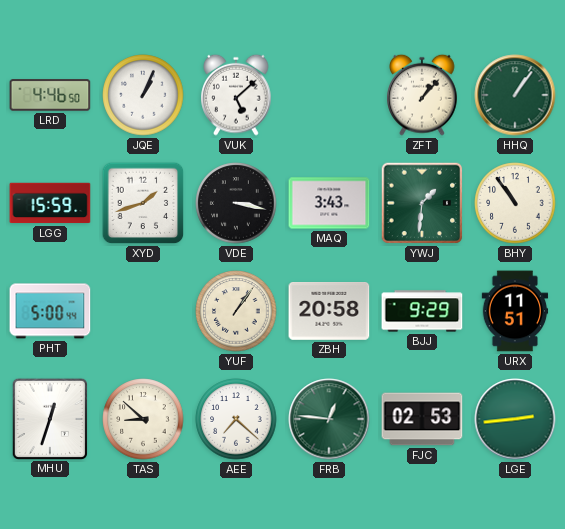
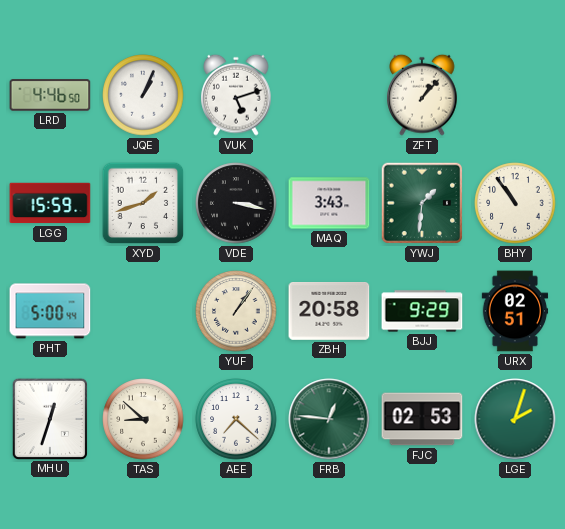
VUK: 5:08 -> 5:12
HHQ: 1:06 -> none
URX: 11:51 -> 02:51
LGE: 2:44 -> 2:03
